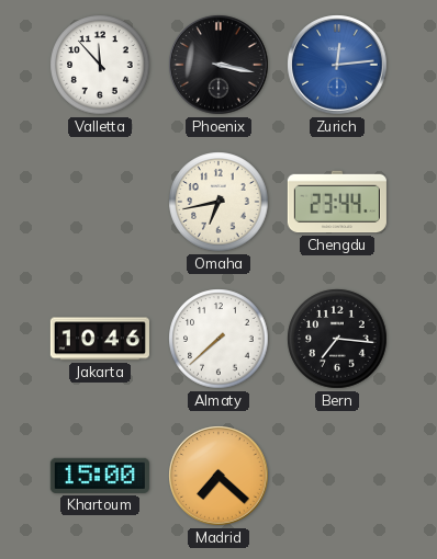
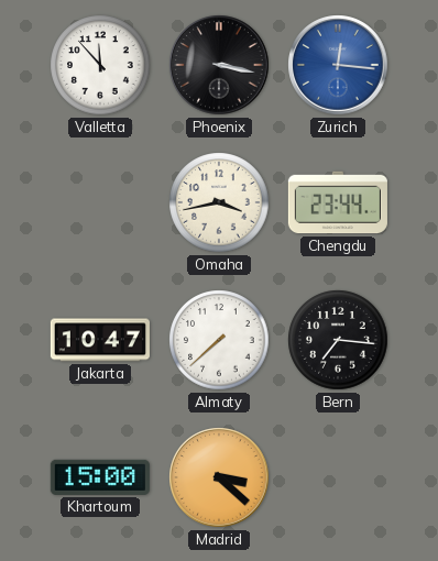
Zurich: 12:14 -> 12:16
Omaha: 6:43 -> 3:43
Jakarta: 10:46 -> 10:47
Madrid: 7:22 -> 3:22
